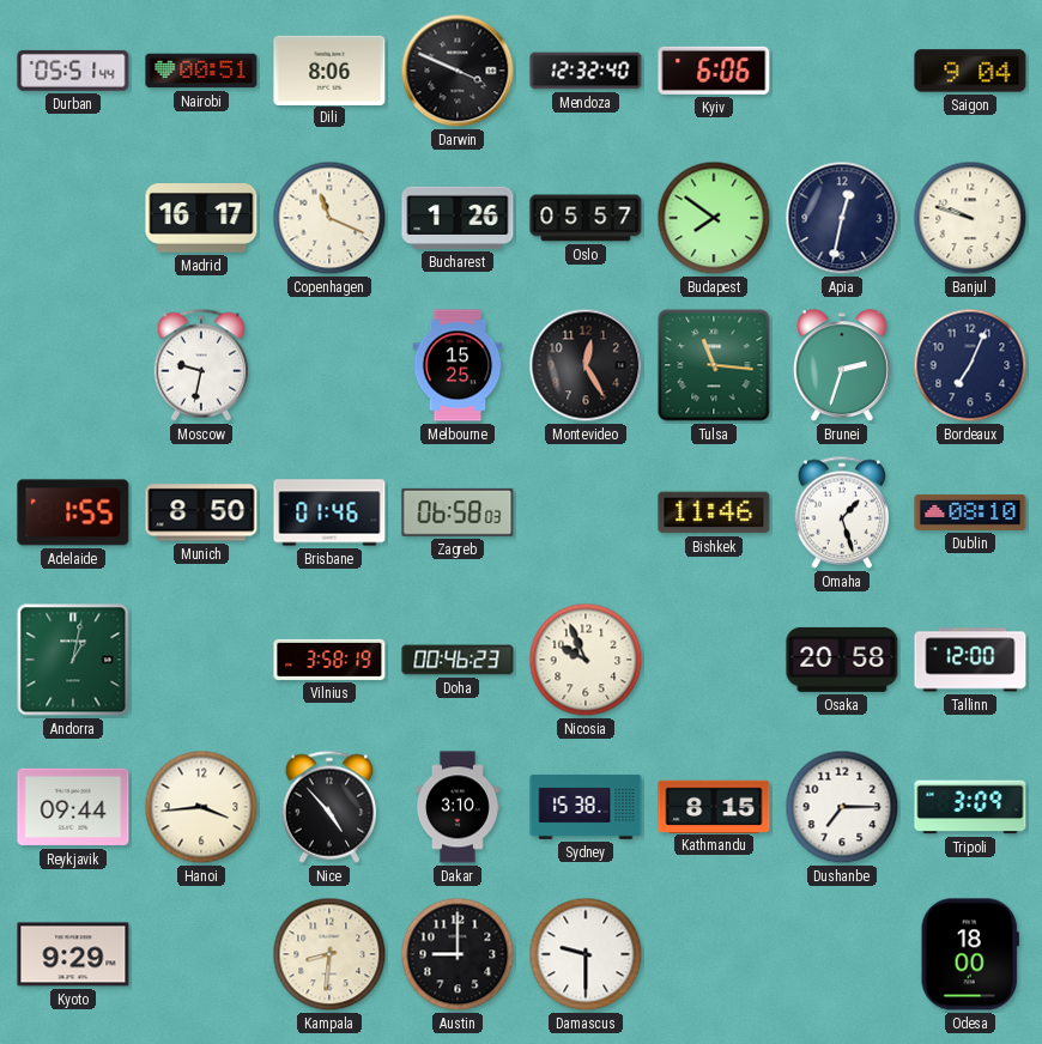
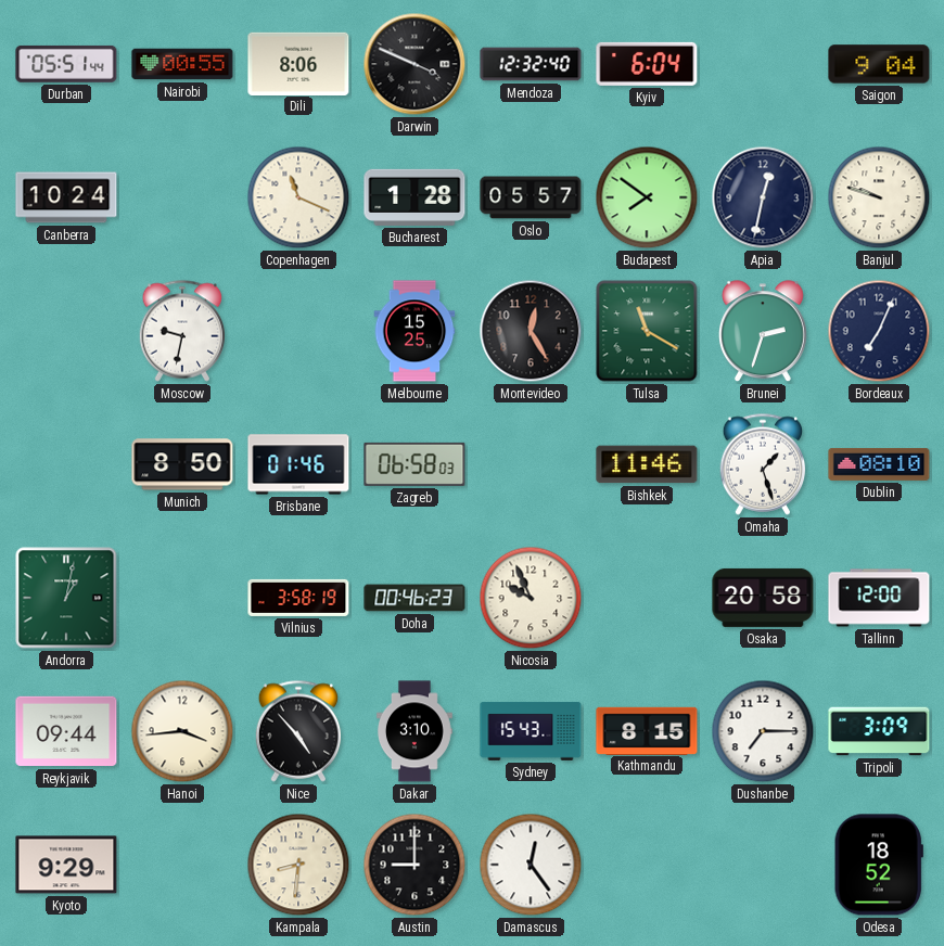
Nairobi: 00:51 -> 00:55
Kyiv: 6:06 -> 6:04
Canberra: none -> 10:24
Madrid: 16:17 -> none
Bucharest: 1:26 -> 1:28
Tulsa: 11:16 -> 11:20
Adelaide: 1:55 -> none
Sydney: 15:38 -> 15:43
Damascus: 9:30 -> 12:24
Odesa: 18:00 -> 18:52
